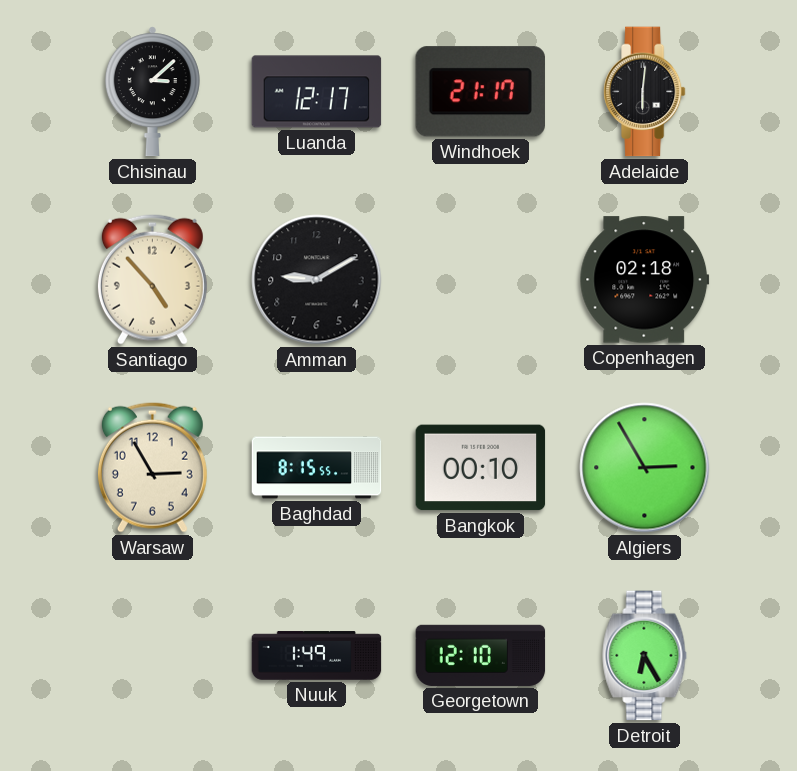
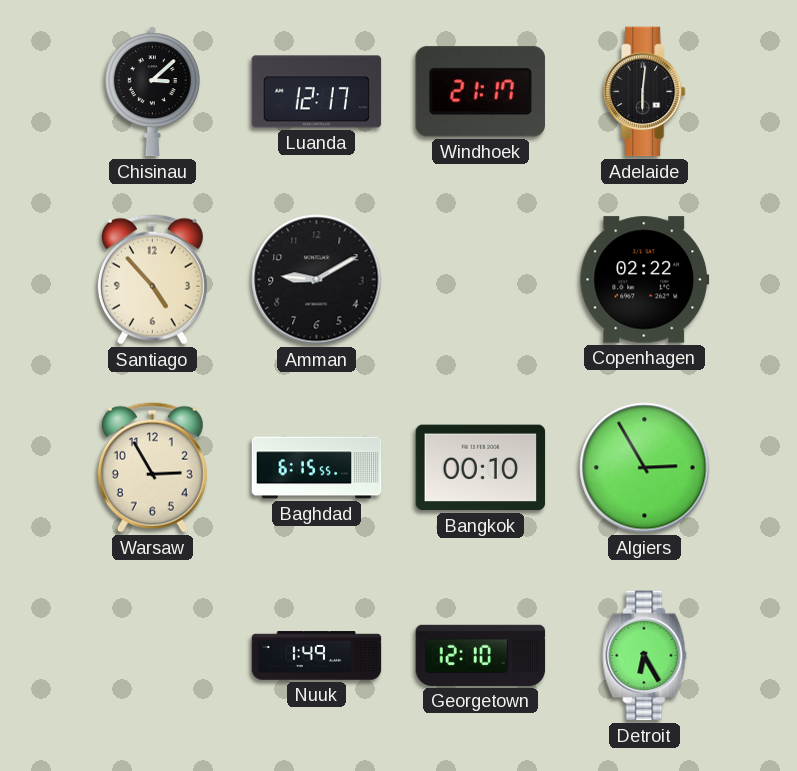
Copenhagen: 02:18 -> 02:22
Baghdad: 8:15 -> 6:15
